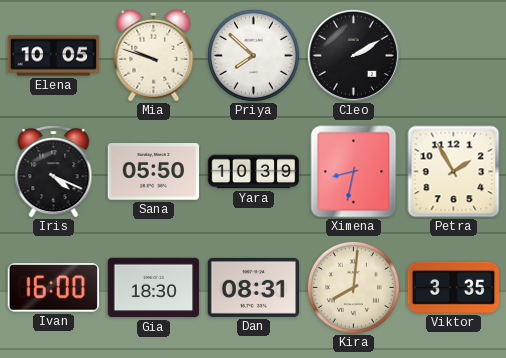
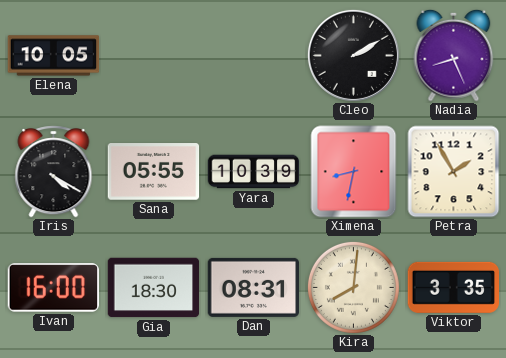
Mia: 9:48 -> none
Priya: 7:52 -> none
Nadia: none -> 8:26
Iris: 4:19 -> 4:20
Sana: 05:50 -> 05:55
